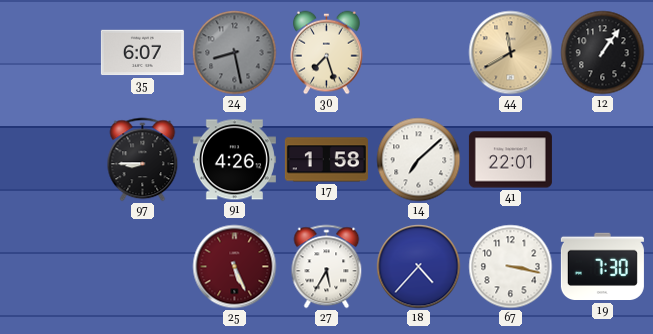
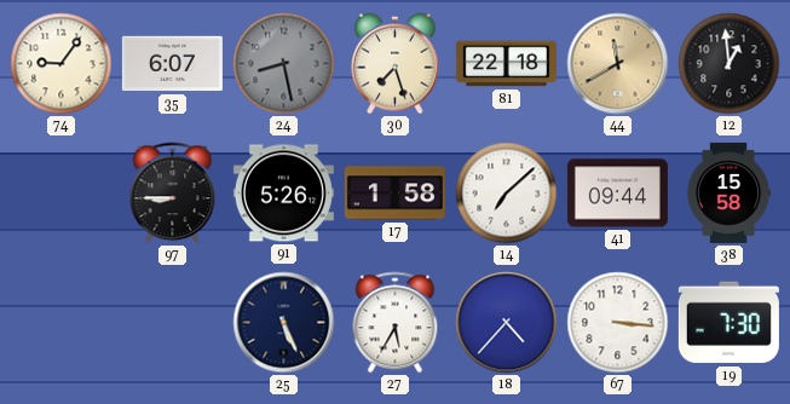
74: none -> 9:06
81: none -> 22:18
12: 1:06 -> 12:59
91: 4:26 -> 5:26
41: 22:01 -> 09:44
38: none -> 15:58
25 dial: burgundy -> navy
67: 3:17 -> 3:16
